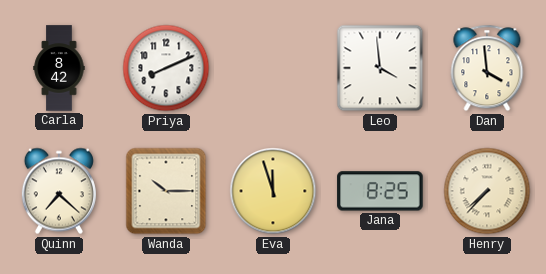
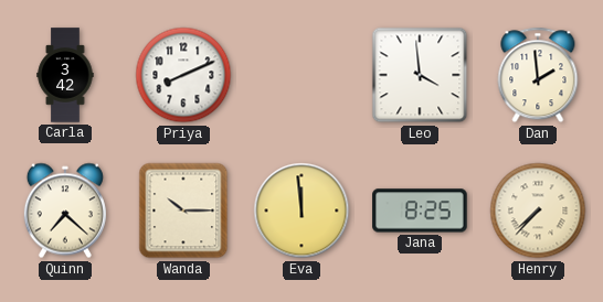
Carla: 8:42 -> 3:42
Dan: 3:59 -> 1:59
Eva: 11:57 -> 11:59
